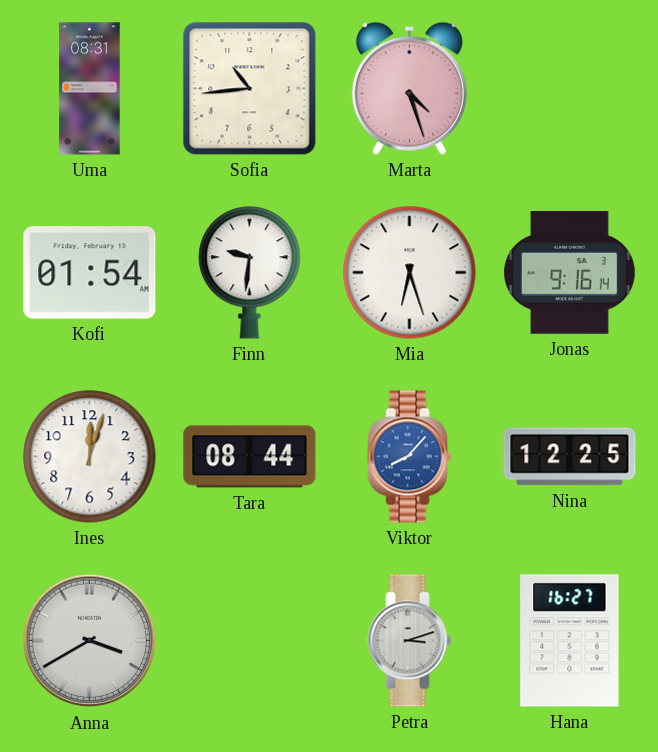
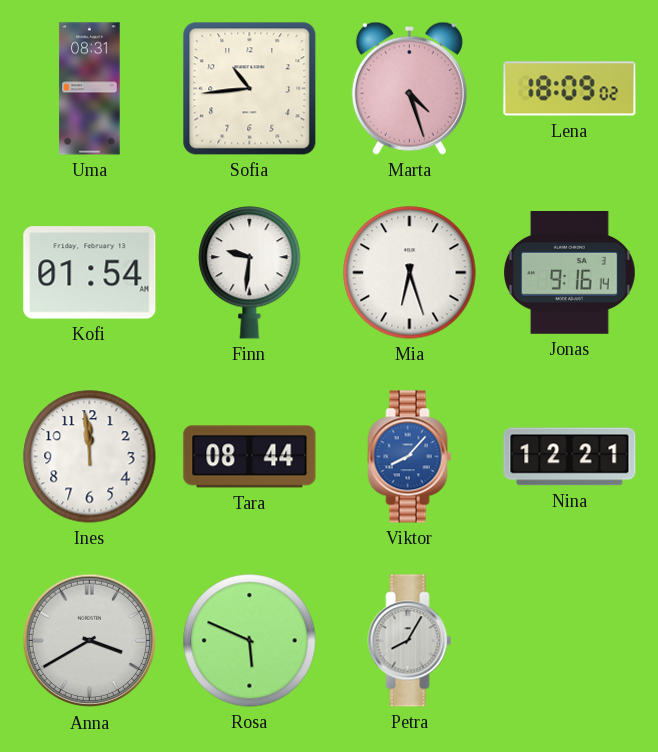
Lena: none -> 18:09
Ines: 12:03 -> 11:59
Nina: 12:25 -> 12:21
Rosa: none -> 5:49
Petra: 3:12 -> 8:05
Hana: 16:27 -> none
